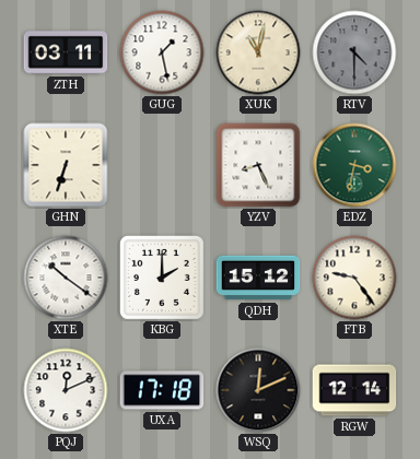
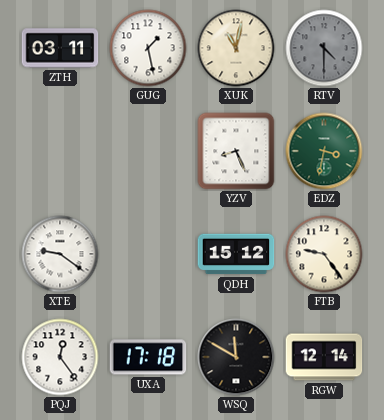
GHN: 6:33 -> none
XTE: 10:21 -> 9:21
KBG: 2:00 -> none
PQJ: 12:11 -> 12:24
WSQ: 12:11 -> 11:50
